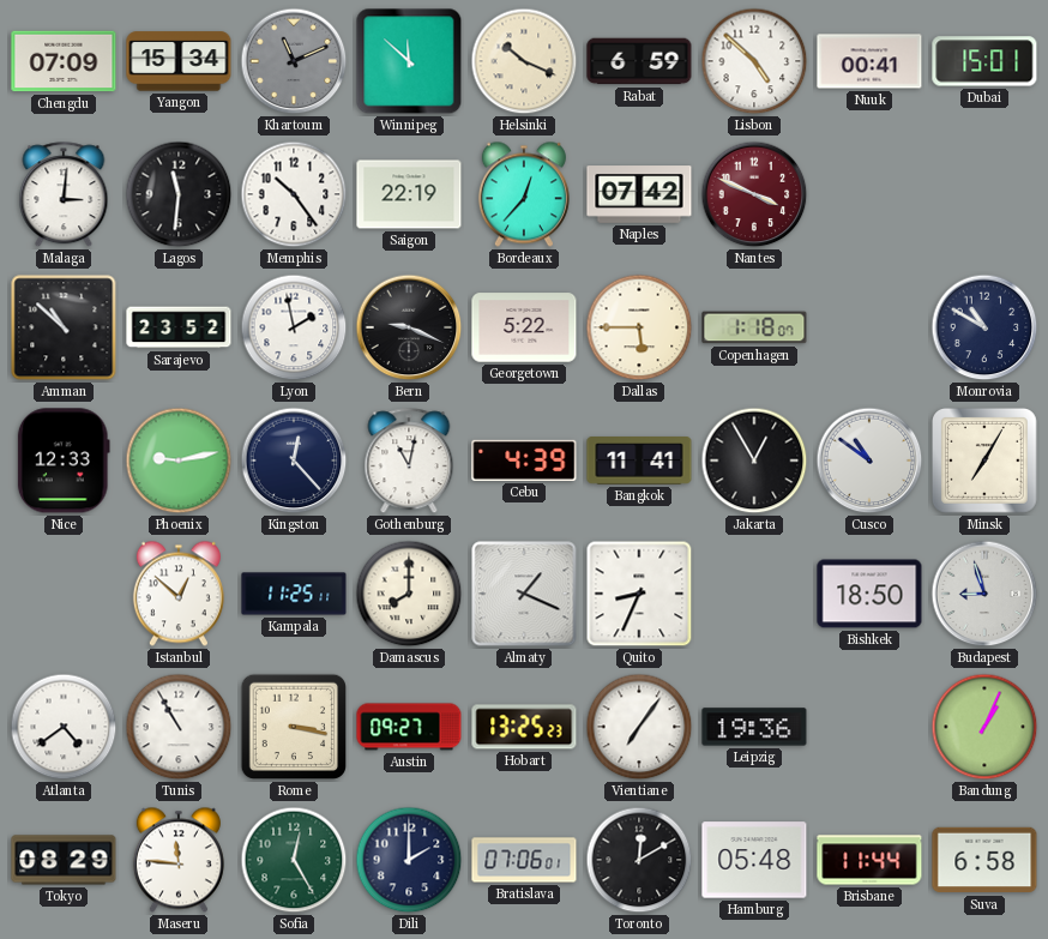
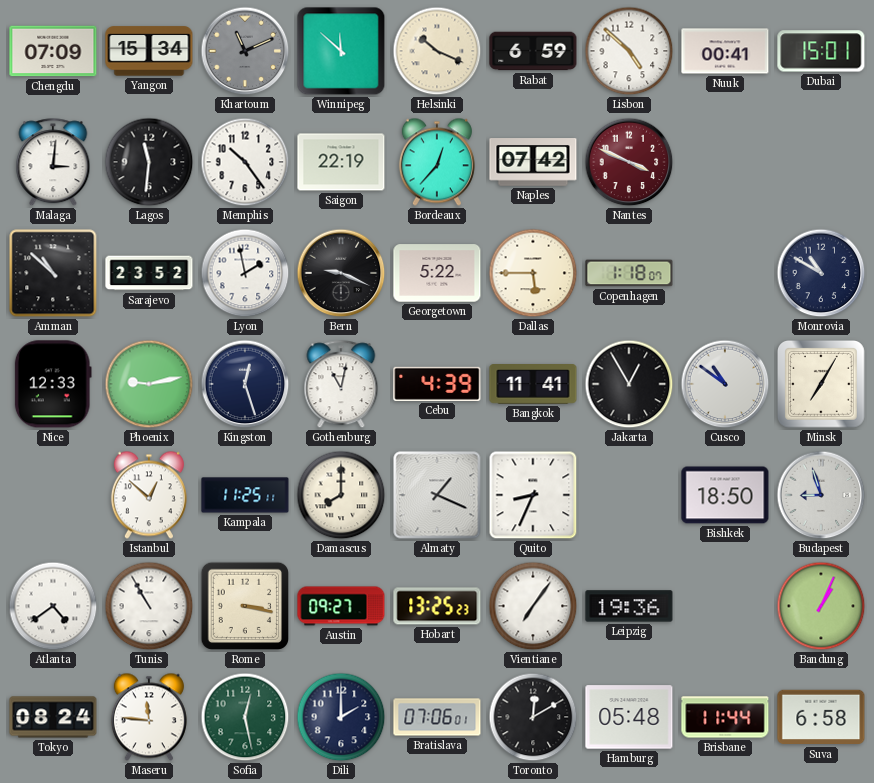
Kingston: 12:23 -> 12:27
Tokyo: 08:29 -> 08:24
Sofia: 12:25 -> 12:28
